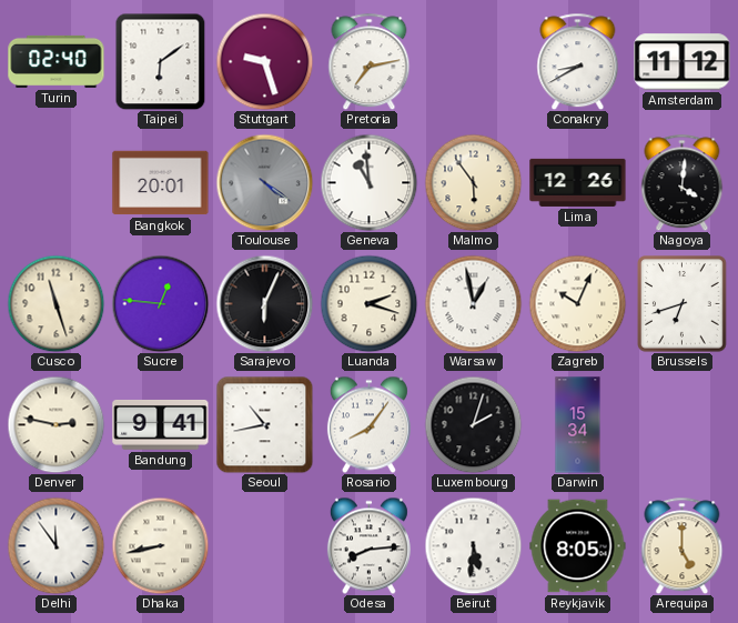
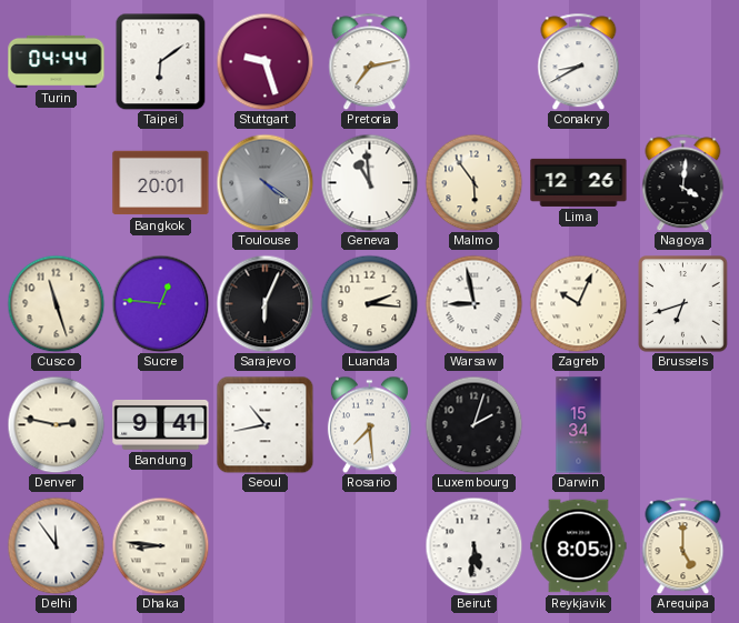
Turin: 02:40 -> 04:44
Amsterdam: 11:12 -> none
Luanda: 2:18 -> 2:16
Warsaw: 12:58 -> 8:58
Rosario: 8:06 -> 7:29
Dhaka: 8:43 -> 8:46
Odesa: 8:14 -> none
